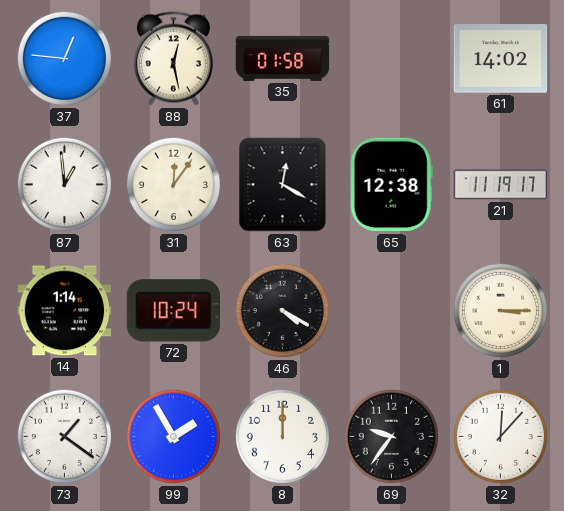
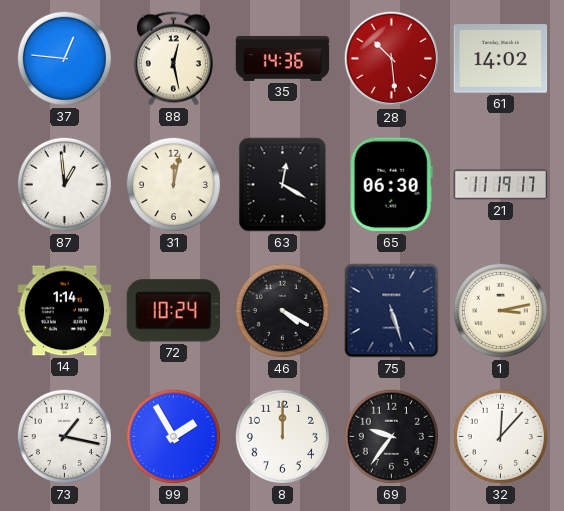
35: 01:58 -> 14:36
28: none -> 10:29
31: 12:06 -> 12:02
65: 12:38 -> 06:30
75: none -> 5:27
1: 3:15 -> 3:13
73: 1:21 -> 1:17
